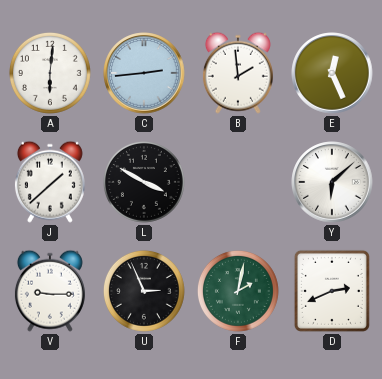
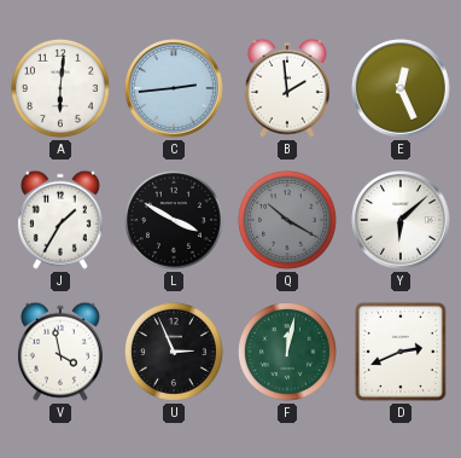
J: 1:38 -> 1:35
Q: none -> 10:20
V: 9:15 -> 3:58
F: 2:02 -> 12:02
